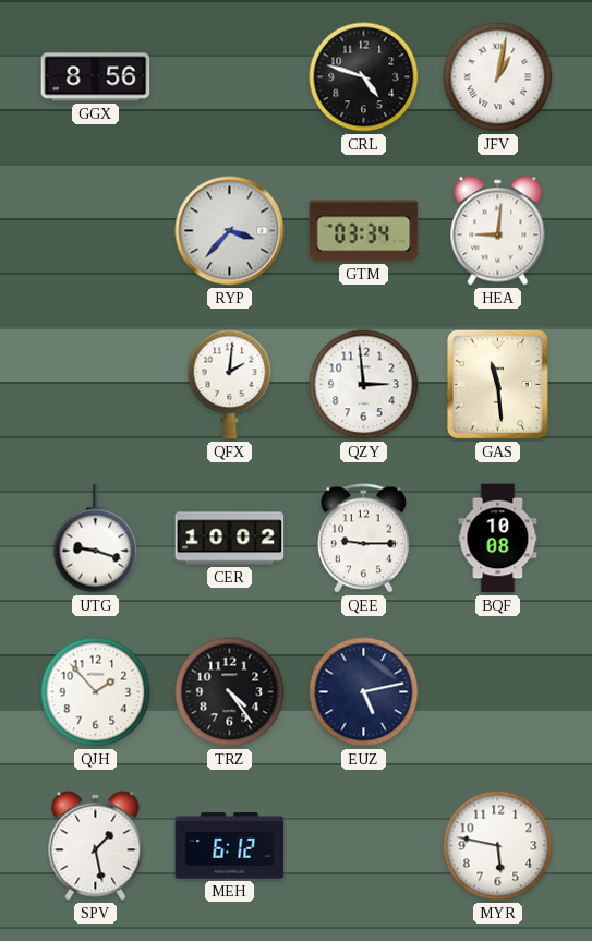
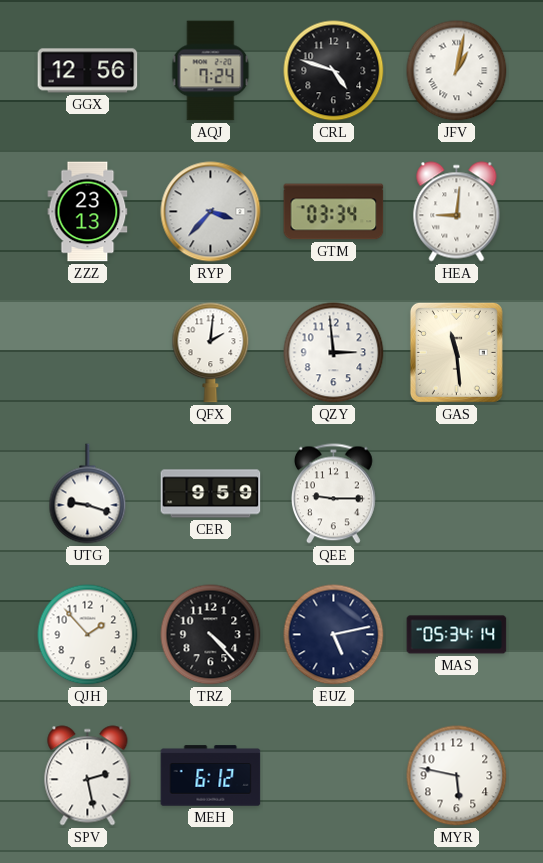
GGX: 8:56 -> 12:56
AQJ: none -> 7:24
ZZZ: none -> 23:13
CER: 10:02 -> 9:59
BQF: 10:08 -> none
TRZ: 4:24 -> 4:23
MAS: none -> 05:34
SPV: 1:28 -> 2:28
